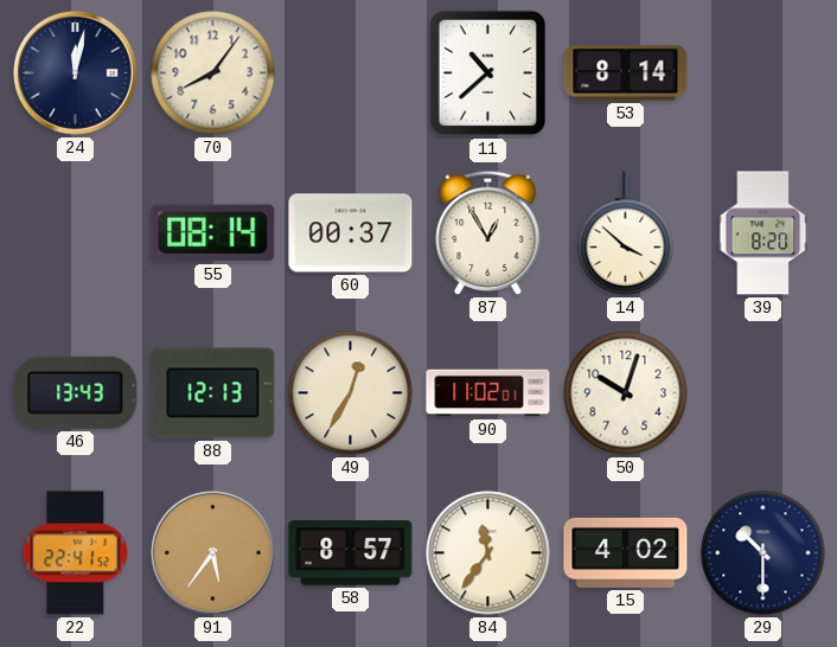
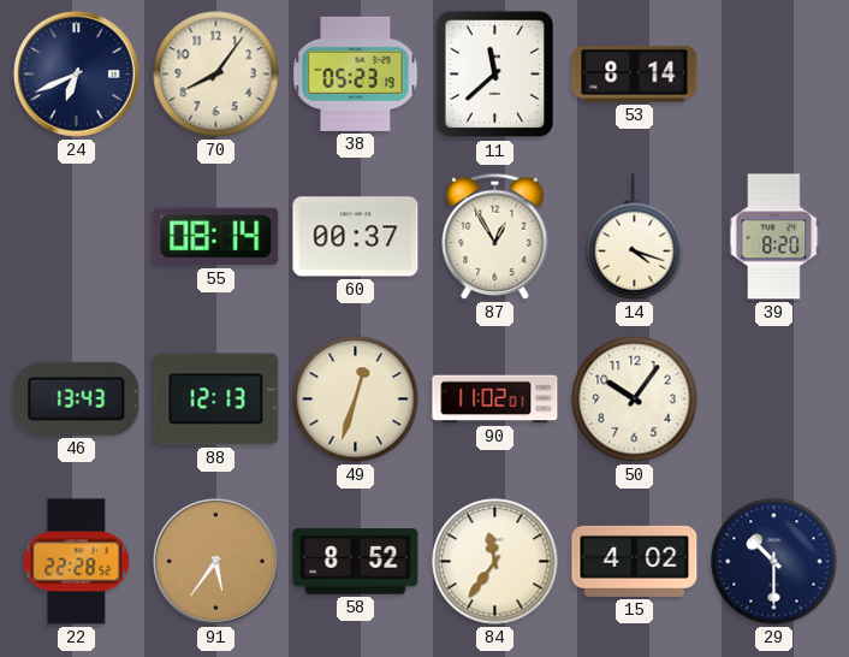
24: 12:02 -> 6:41
38: none -> 05:23
11: 10:38 -> 11:38
14: 3:52 -> 4:18
49: 12:35 -> 12:33
50: 10:03 -> 10:06
22: 22:41 -> 22:28
58: 8:57 -> 8:52
